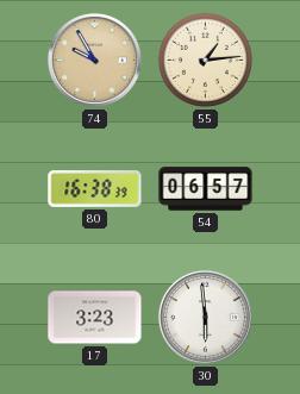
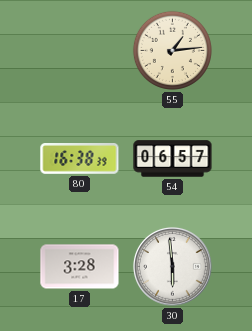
74: 9:55 -> none
17: 3:23 -> 3:28
